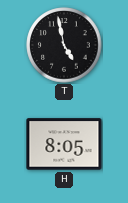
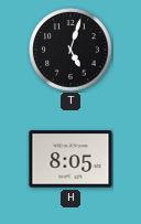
T: 4:58 -> 5:03
